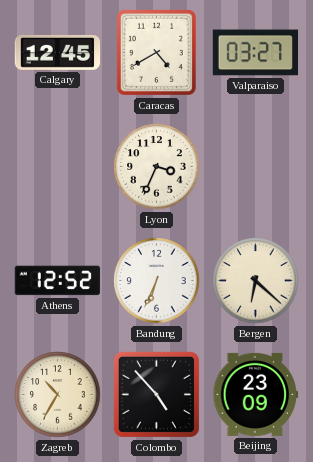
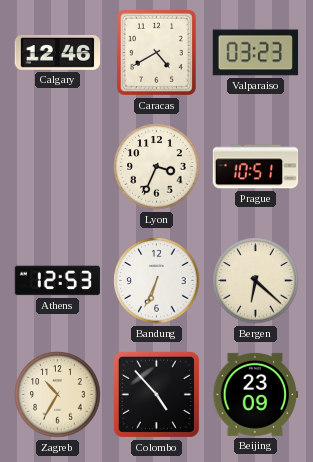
Calgary: 12:45 -> 12:46
Valparaiso: 03:27 -> 03:23
Prague: none -> 10:51
Athens: 12:52 -> 12:53
